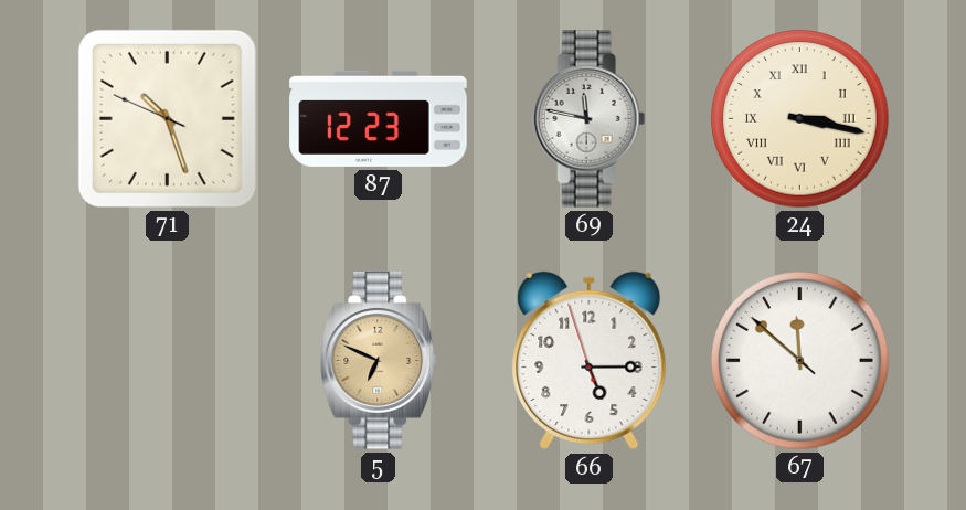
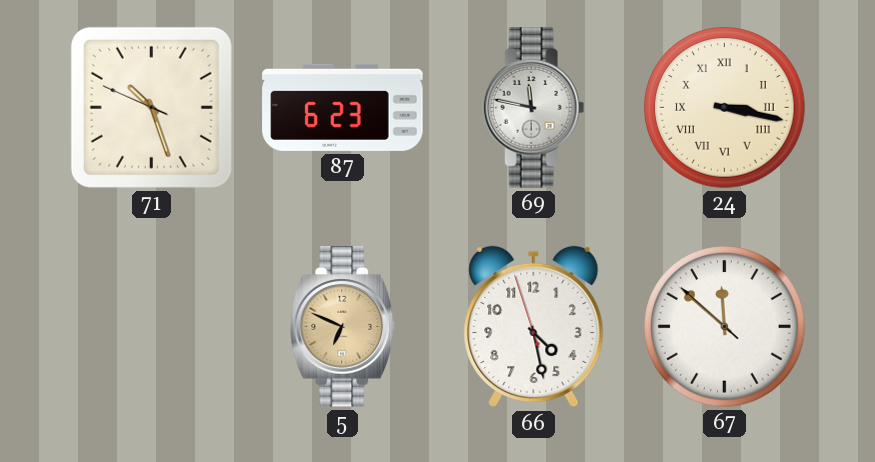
87: 12:23 -> 6:23
66: 5:14 -> 4:27
